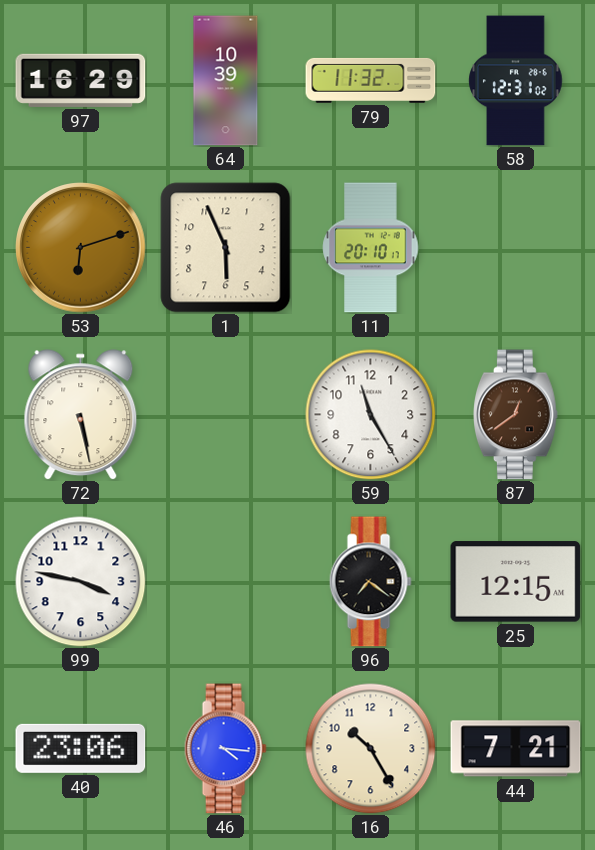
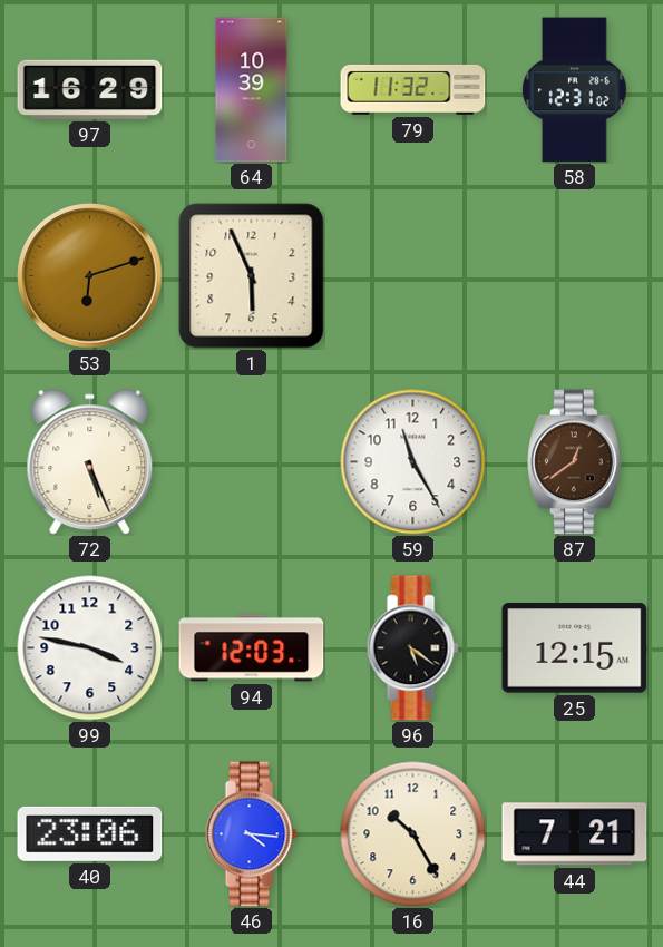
11: 20:10 -> none
72: 5:28 -> 5:26
94: none -> 12:03
96: 7:21 -> 5:21
